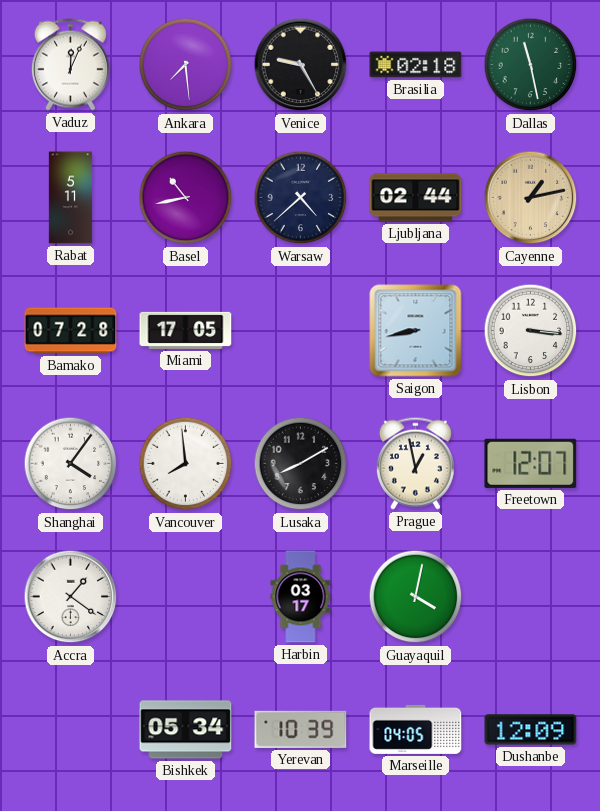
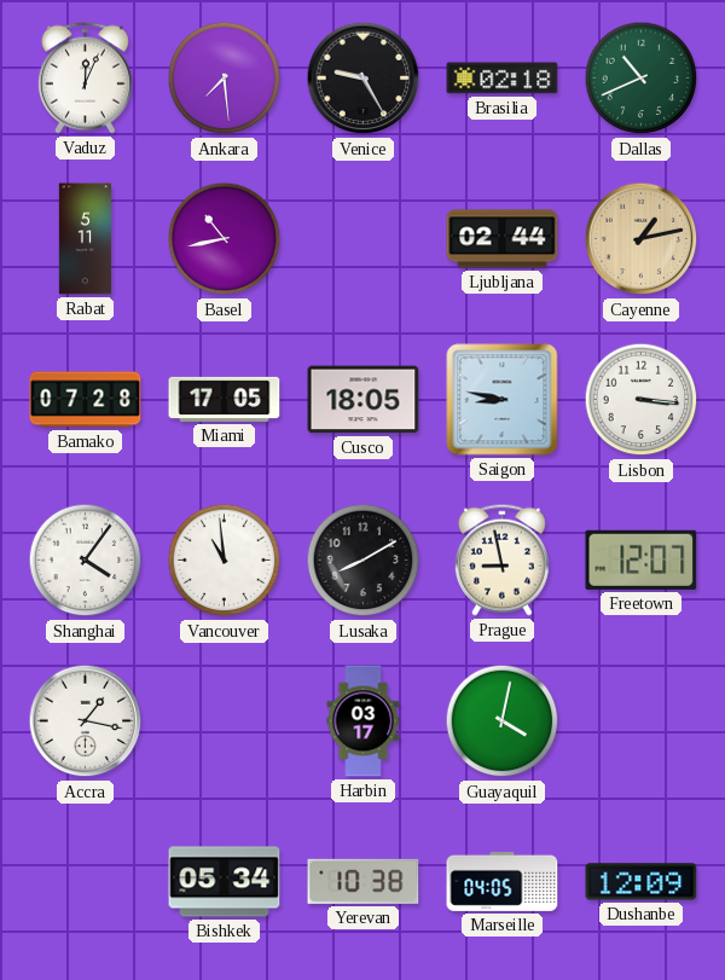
Dallas: 11:28 -> 10:41
Warsaw: 4:38 -> none
Cusco: none -> 18:05
Saigon: 8:43 -> 8:47
Vancouver: 7:59 -> 10:59
Prague: 12:58 -> 8:58
Accra: 1:21 -> 1:17
Yerevan: 10:39 -> 10:38
